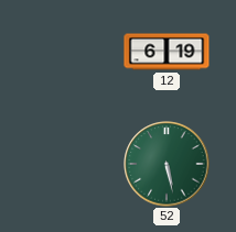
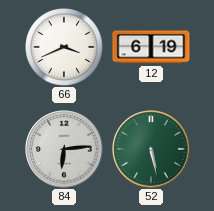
66: none -> 3:41
84: none -> 6:14
